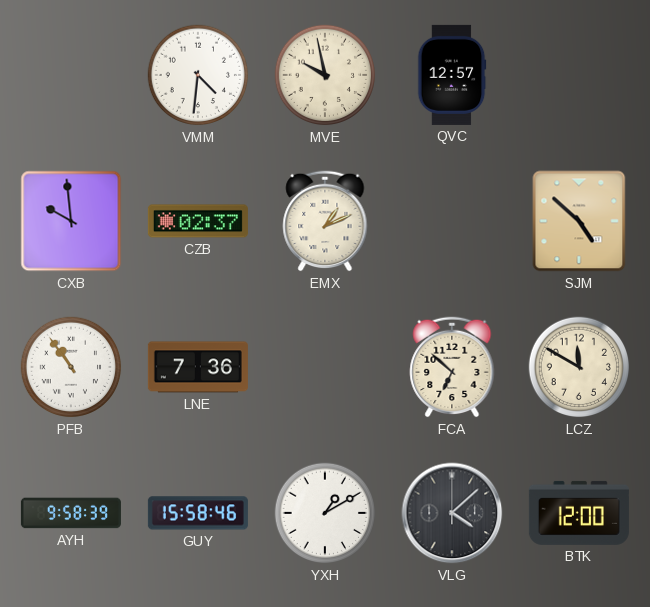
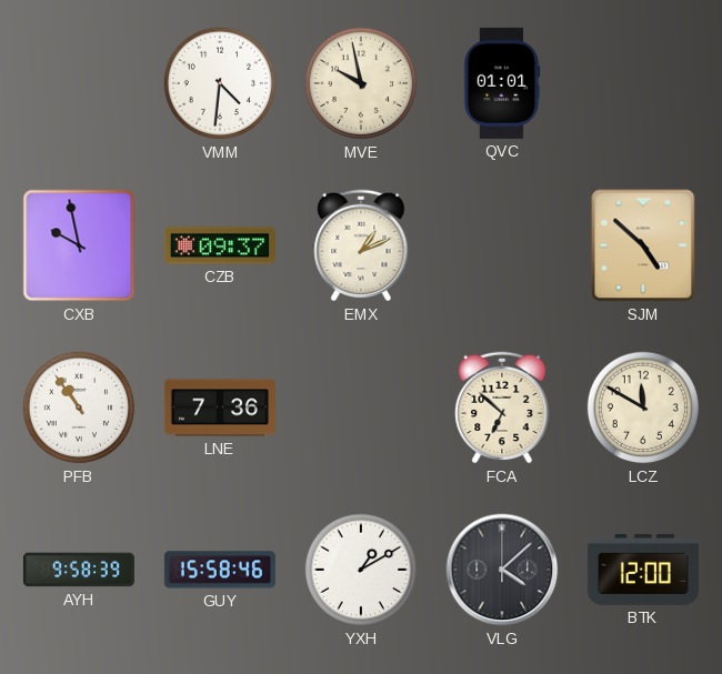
QVC: 12:57 -> 01:01
CXB: 9:59 -> 9:58
CZB: 02:37 -> 09:37
